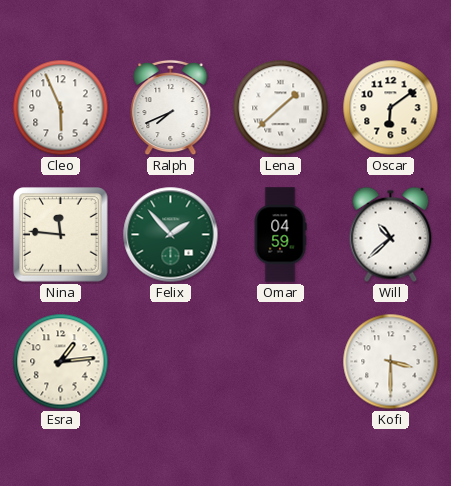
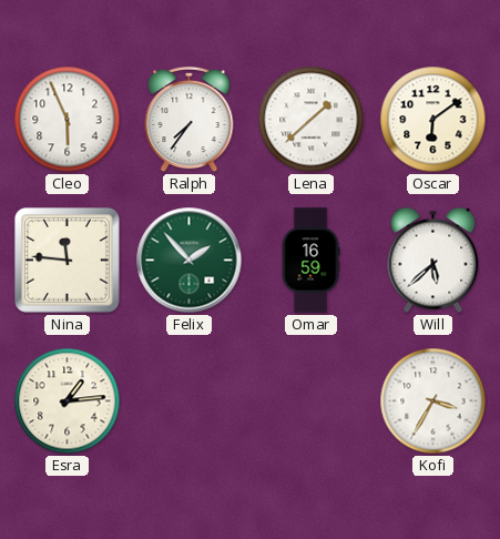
Ralph: 7:41 -> 7:36
Omar: 04:59 -> 16:59
Will: 10:38 -> 5:38
Kofi: 3:30 -> 3:35
